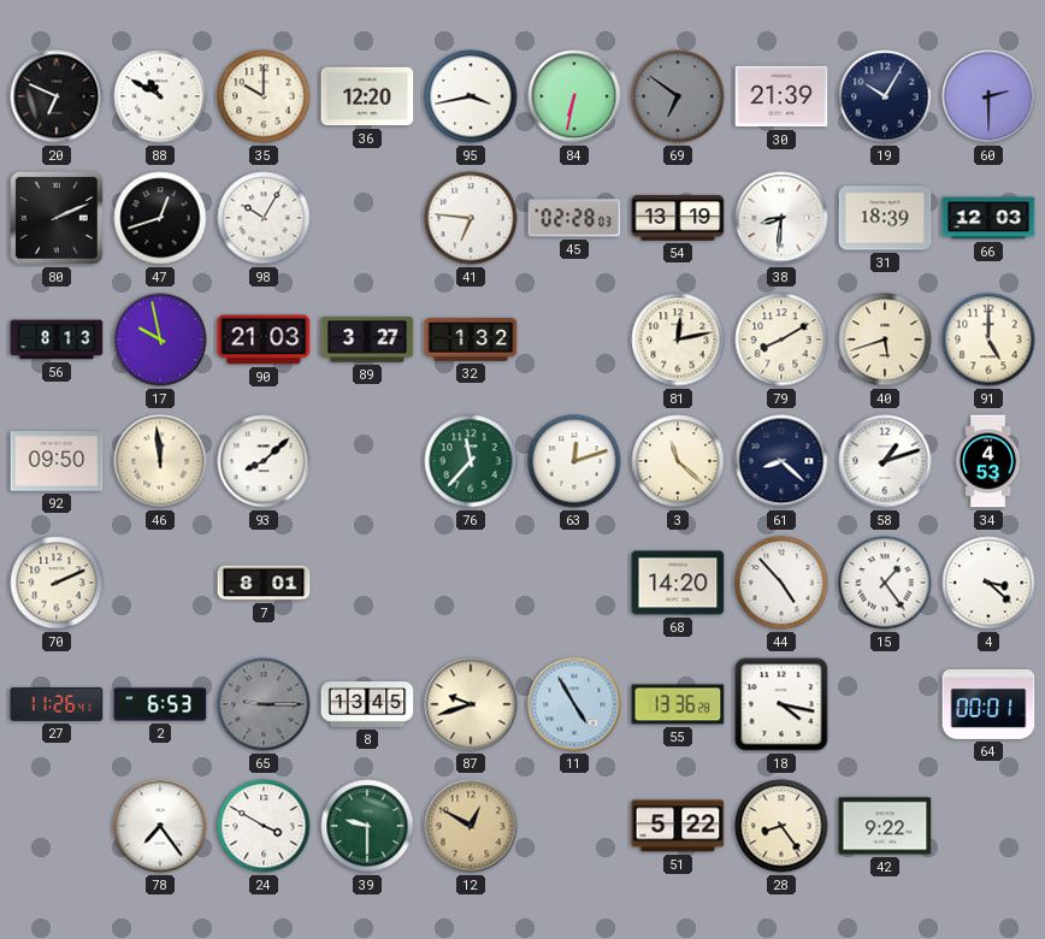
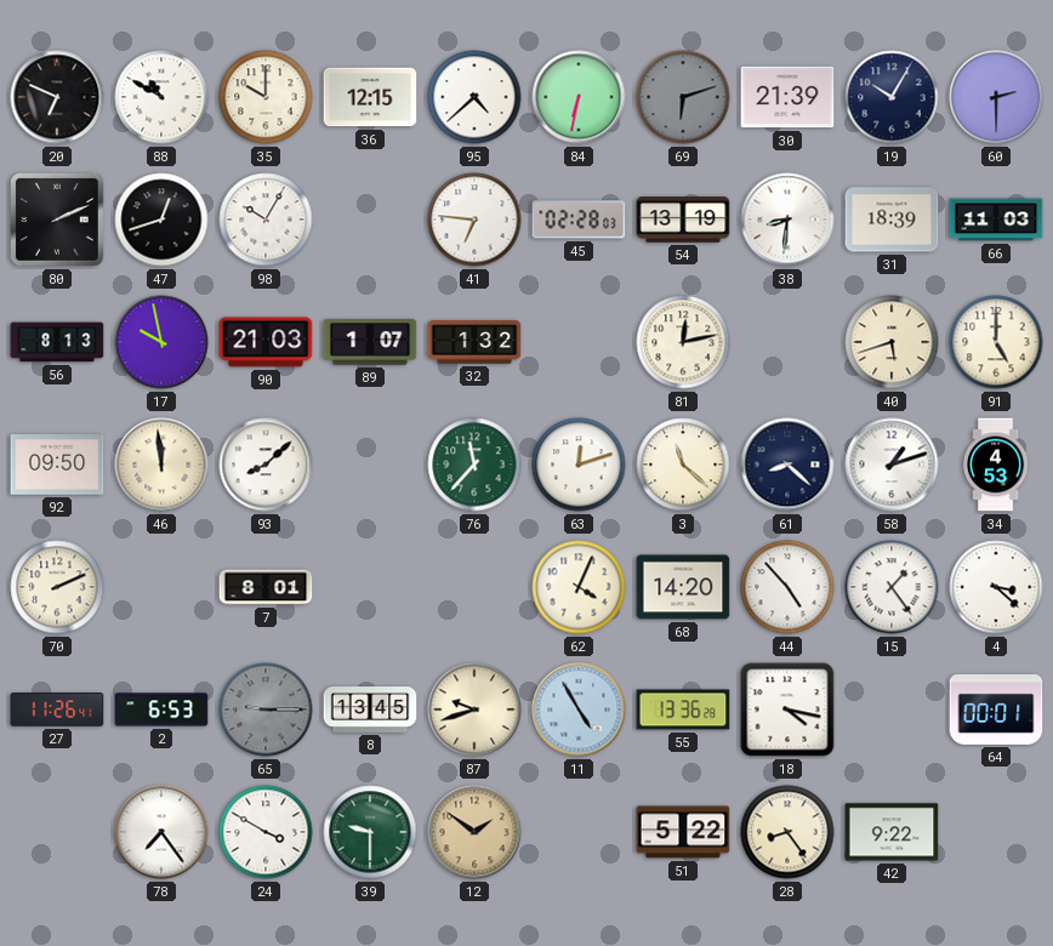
36: 12:20 -> 12:15
95: 3:43 -> 4:38
69: 6:51 -> 6:12
66: 12:03 -> 11:03
89: 3:27 -> 1:07
79: 8:10 -> none
62: none -> 4:04
12: 12:50 -> 1:51
